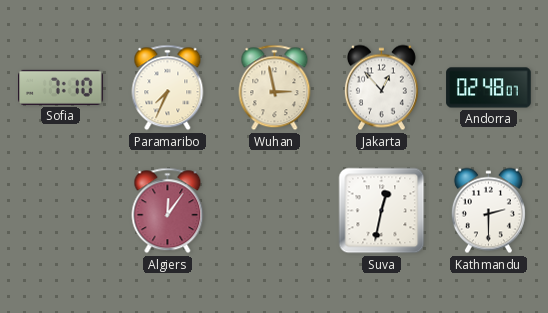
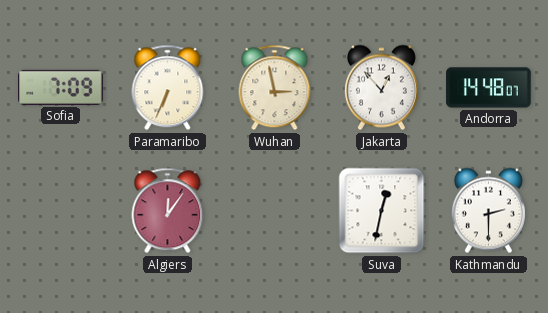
Sofia: 7:10 -> 7:09
Paramaribo: 7:34 -> 6:34
Andorra: 02:48 -> 14:48
